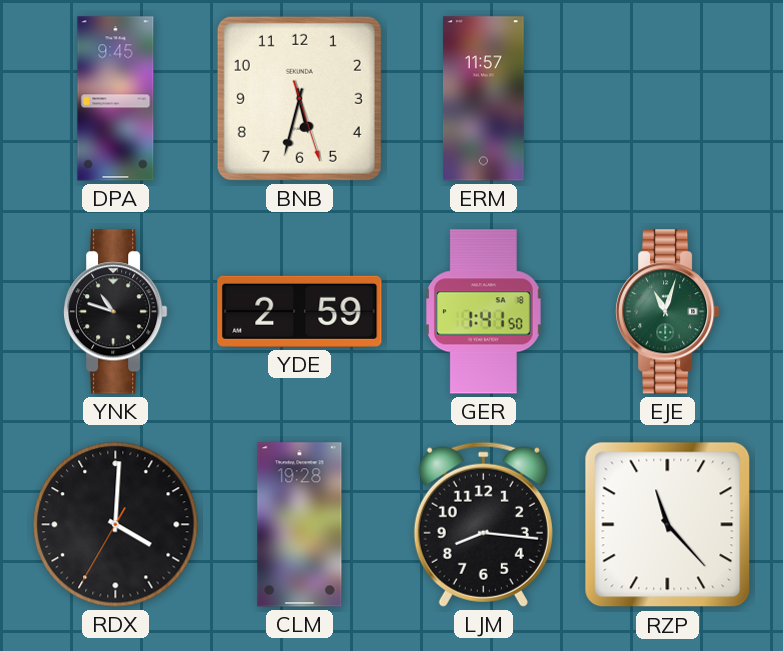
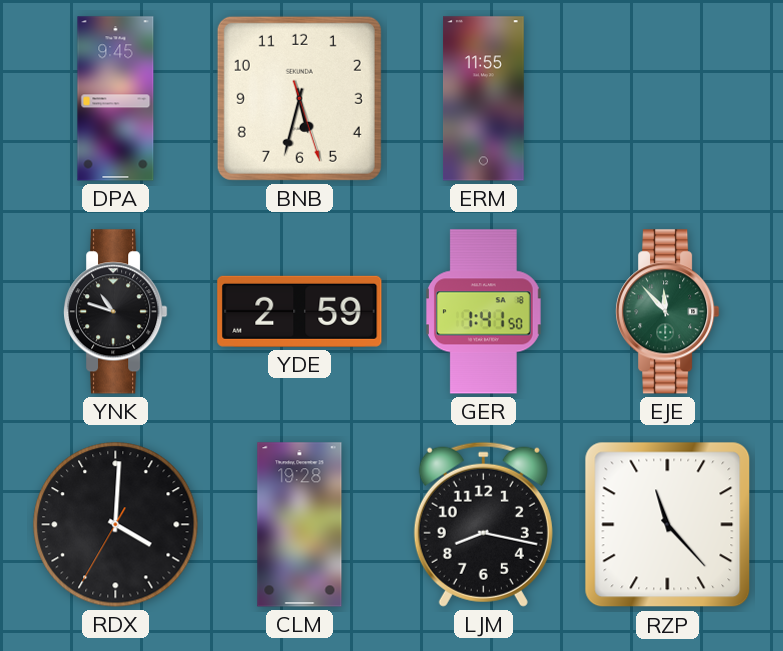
ERM: 11:57 -> 11:55
EJE: 11:03 -> 11:53
LJM: 8:16 -> 8:17
